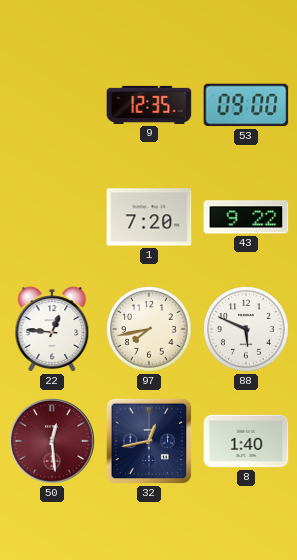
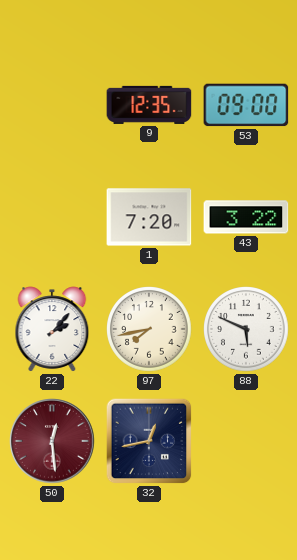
43: 9:22 -> 3:22
22: 12:46 -> 2:07
8: 1:40 -> none
